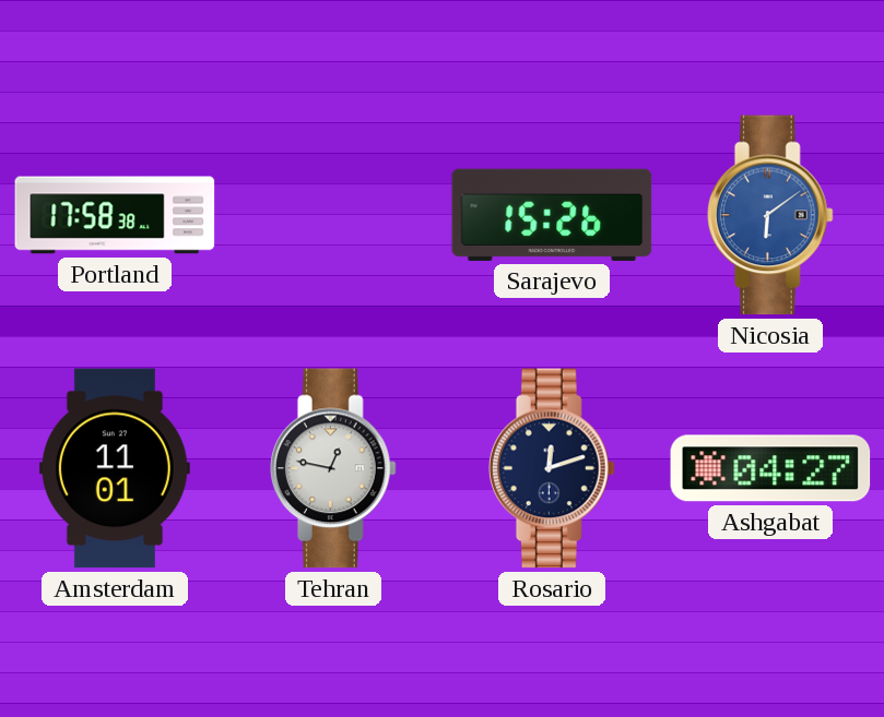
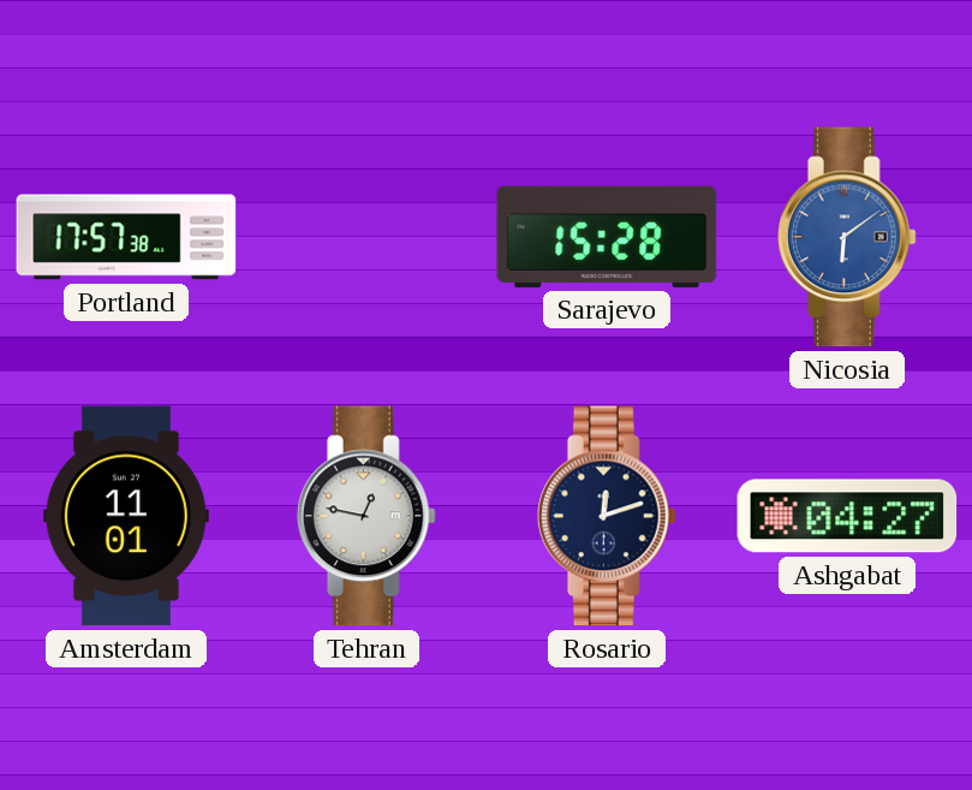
Portland: 17:58 -> 17:57
Sarajevo: 15:26 -> 15:28
